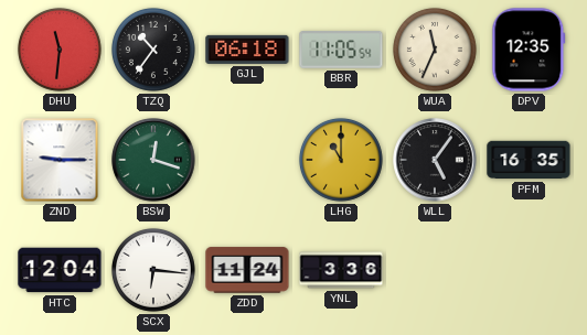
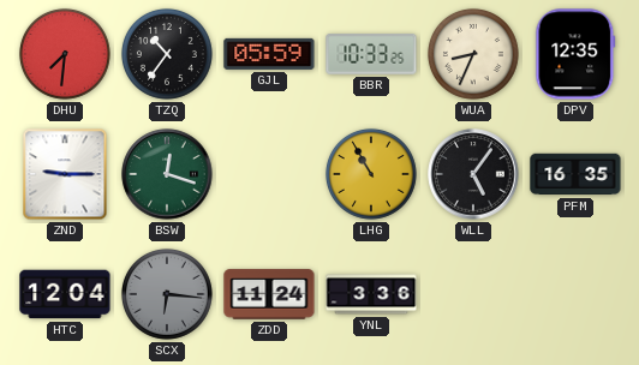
DHU: 11:31 -> 7:31
GJL: 06:18 -> 05:59
BBR: 11:05 -> 10:33
WUA: 11:34 -> 8:34
LHG: 11:00 -> 10:55
SCX dial: white -> grey
